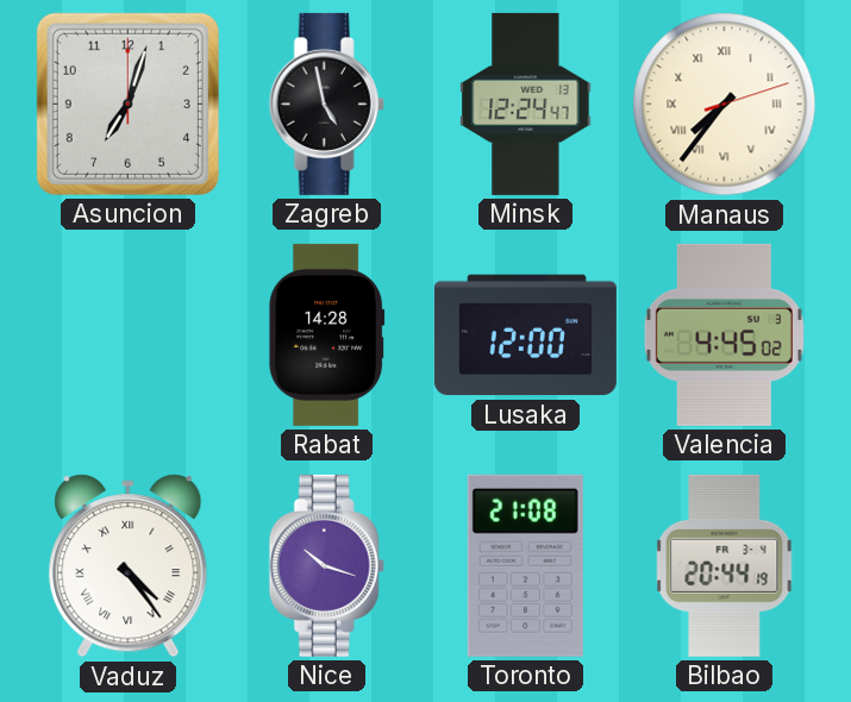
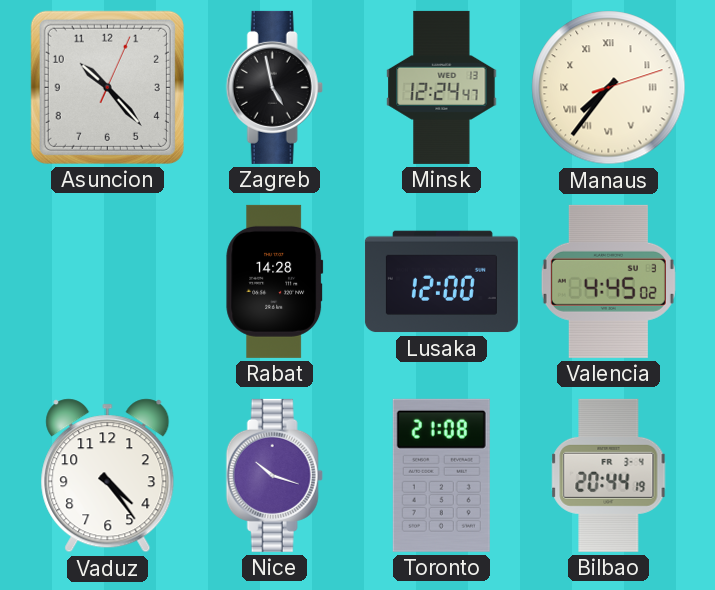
Asuncion: 7:03 -> 10:23
Vaduz numerals: Roman -> Arabic
